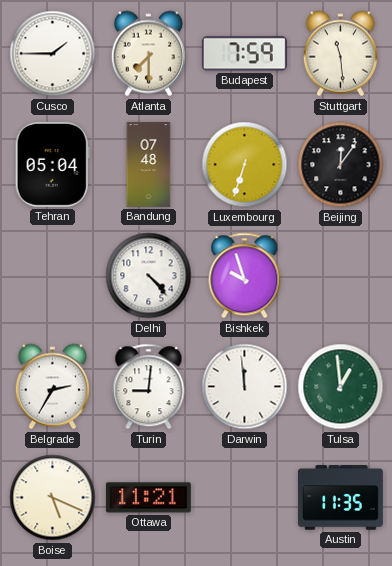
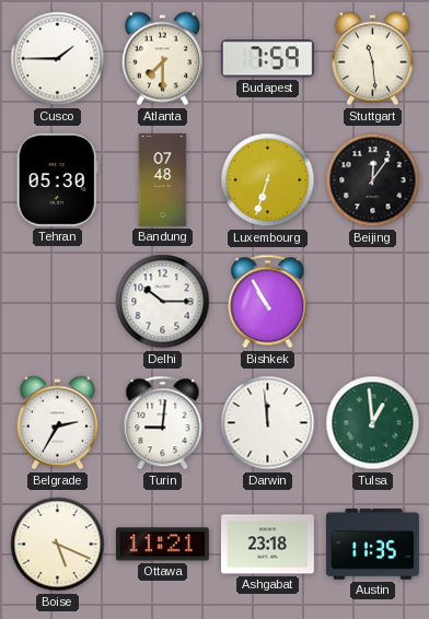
Tehran: 05:04 -> 05:30
Delhi: 4:23 -> 10:15
Bishkek: 9:57 -> 10:55
Ashgabat: none -> 23:18
